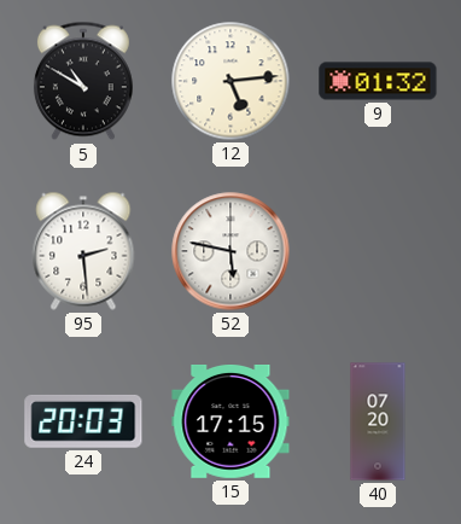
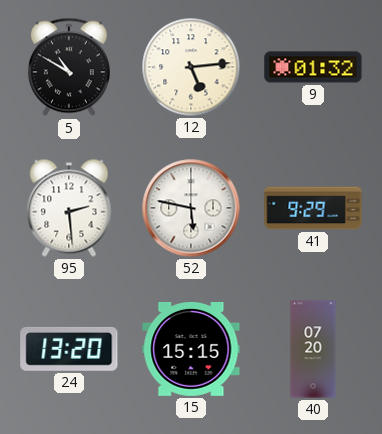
41: none -> 9:29
24: 20:03 -> 13:20
15: 17:15 -> 15:15
